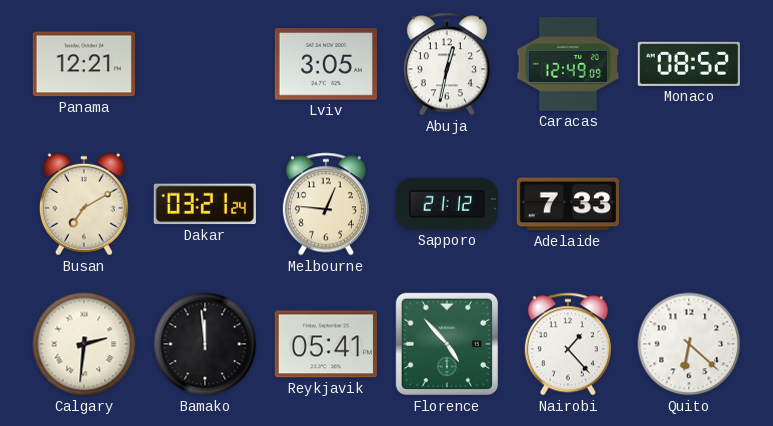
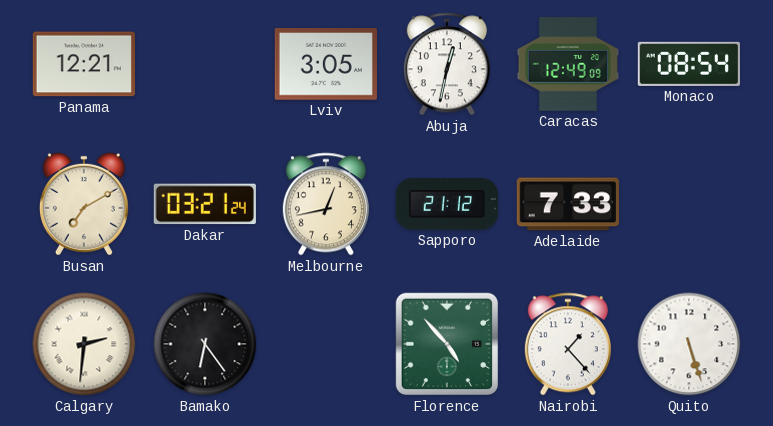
Monaco: 08:52 -> 08:54
Melbourne: 12:46 -> 12:43
Bamako: 11:59 -> 6:24
Reykjavik: 05:41 -> none
Quito: 6:22 -> 5:27
